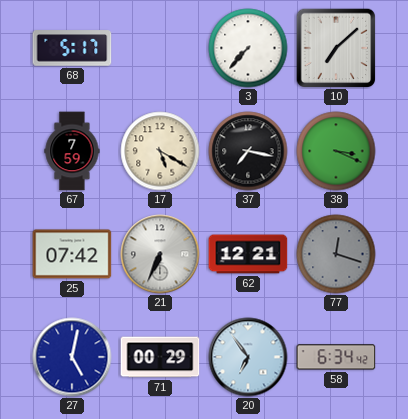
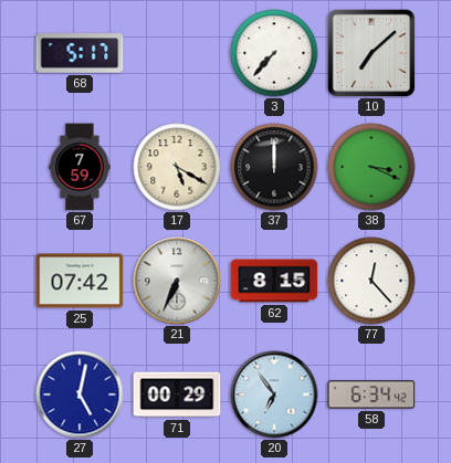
37: 7:17 -> 12:00
62: 12:21 -> 8:15
77: 12:18 -> 12:23
77 dial: grey -> white
